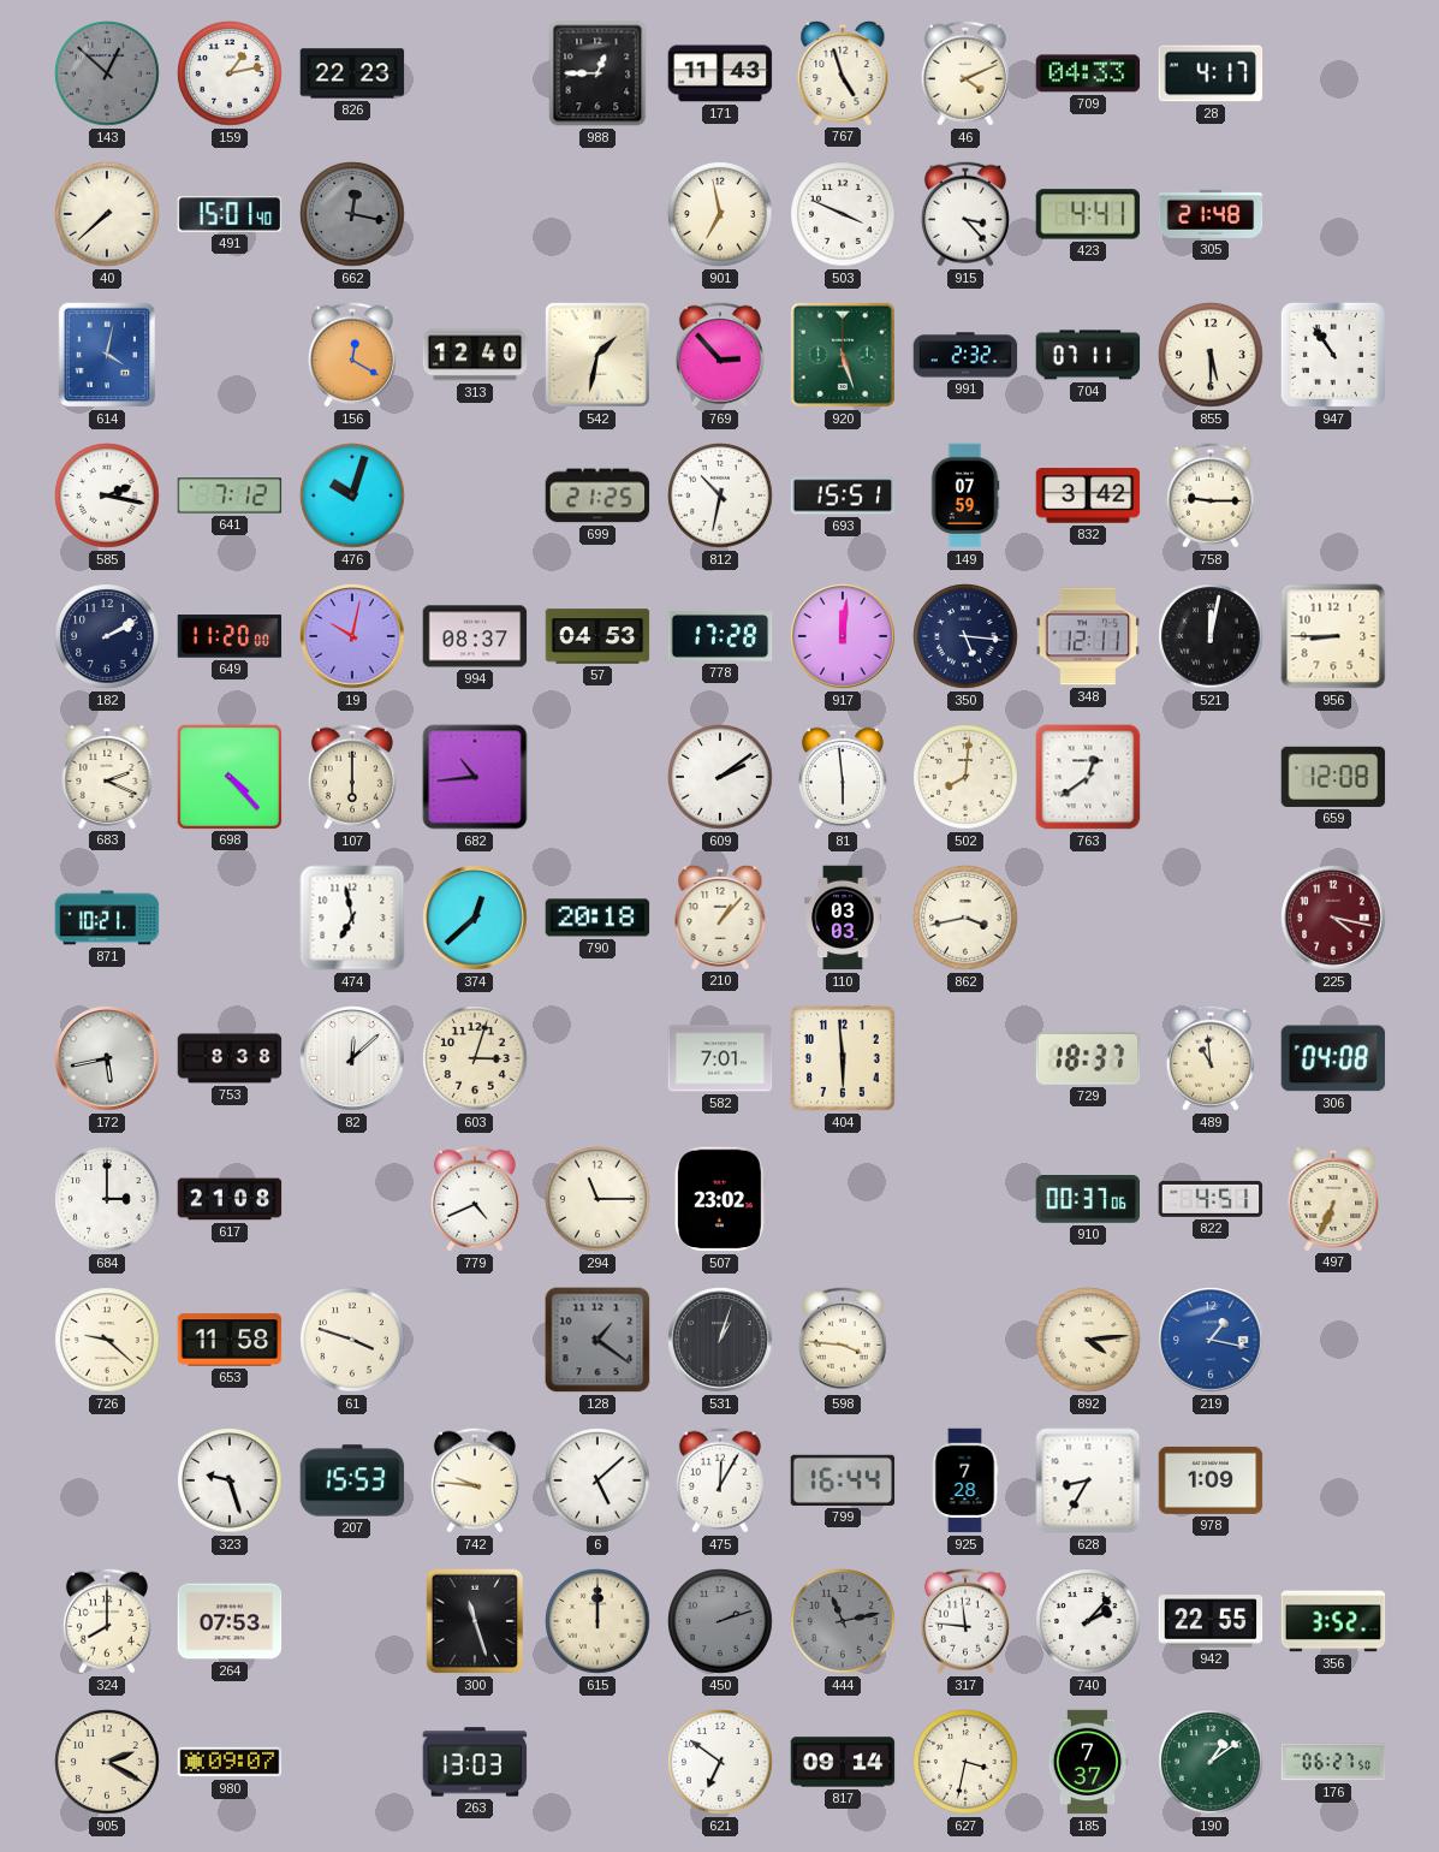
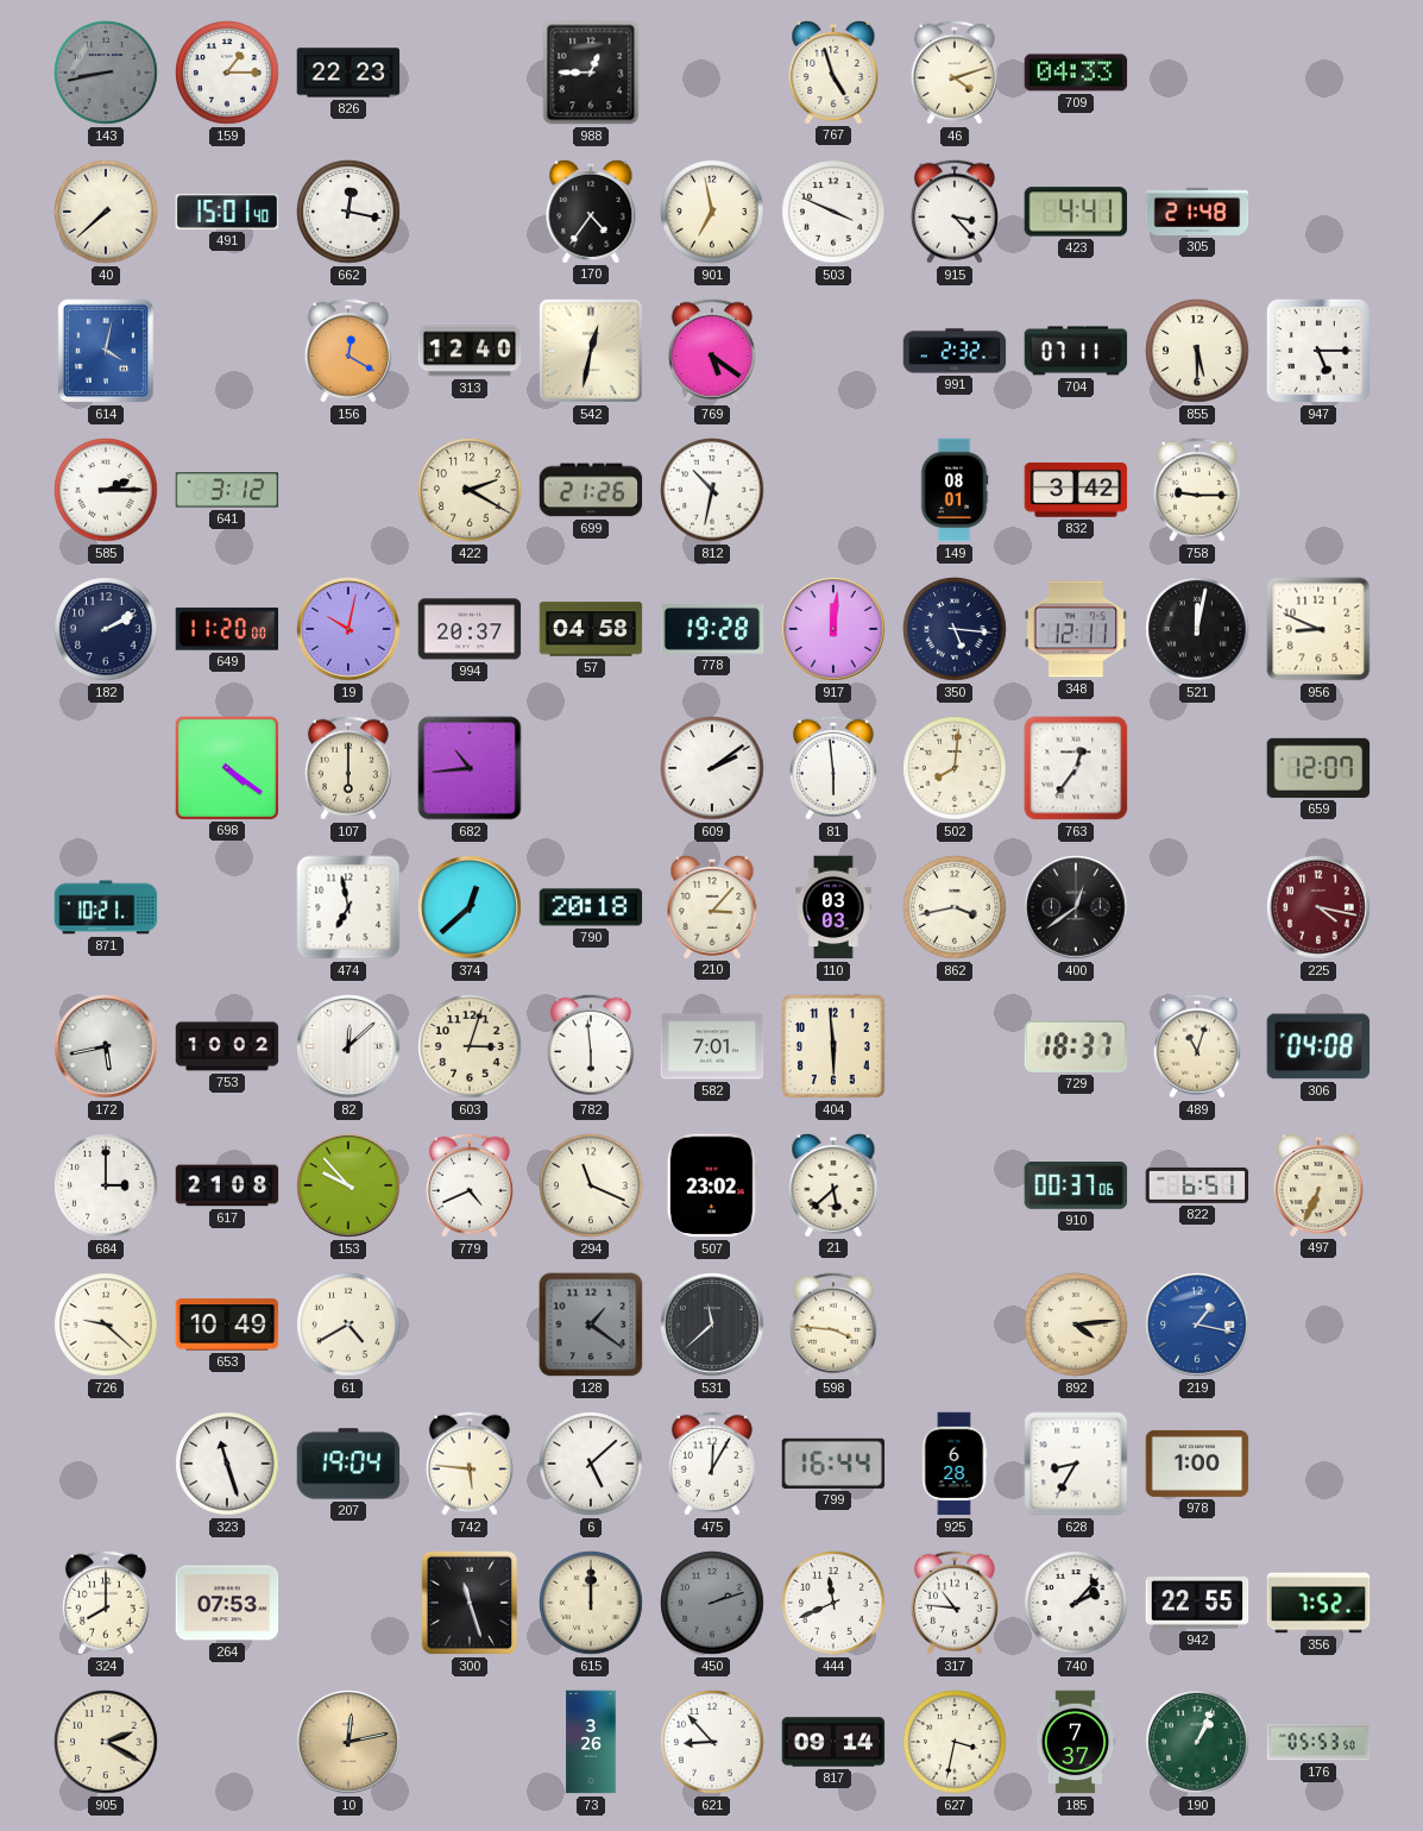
143: 12:52 -> 8:43
159: 1:13 -> 1:15
171: 11:43 -> none
46: 4:11 -> 4:12
28: 4:17 -> none
662 dial: grey -> white
170: none -> 4:36
542: 1:32 -> 12:32
769: 2:53 -> 5:21
920: 5:27 -> none
947: 10:54 -> 5:15
585: 2:17 -> 2:15
641: 7:12 -> 3:12
476: 10:03 -> none
422: none -> 2:20
699: 21:25 -> 21:26
693: 15:51 -> none
149: 07:59 -> 08:01
994: 08:37 -> 20:37
57: 04:53 -> 04:58
778: 17:28 -> 19:28
956: 8:45 -> 8:49
683: 2:19 -> none
698: 4:23 -> 4:21
763: 12:39 -> 12:36
659: 12:08 -> 12:07
210: 1:07 -> 3:07
400: none -> 12:39
753: 8:38 -> 10:02
782: none -> 5:59
489: 10:59 -> 11:03
153: none -> 9:53
294: 11:15 -> 11:19
21: none -> 5:38
822: 4:51 -> 6:51
653: 11:58 -> 10:49
61: 3:48 -> 4:40
531: 1:03 -> 11:38
323: 9:27 -> 11:27
207: 15:53 -> 19:04
742: 9:46 -> 5:46
925: 7:28 -> 6:28
978: 1:09 -> 1:00
444: 11:13 -> 11:41
444 dial: grey -> white
317: 11:46 -> 10:46
356: 3:52 -> 7:52
980: 09:07 -> none
10: none -> 12:13
263: 13:03 -> none
73: none -> 3:26
621: 6:51 -> 8:53
190: 1:09 -> 1:04
176: 06:27 -> 05:53
